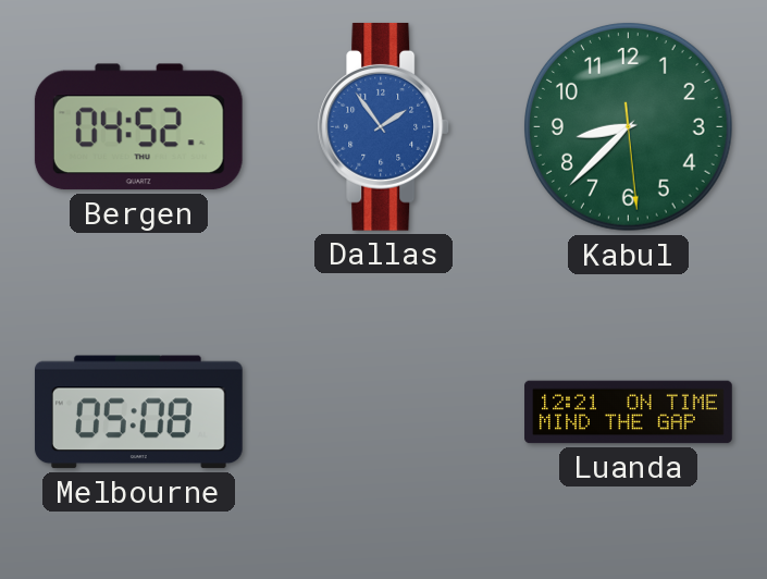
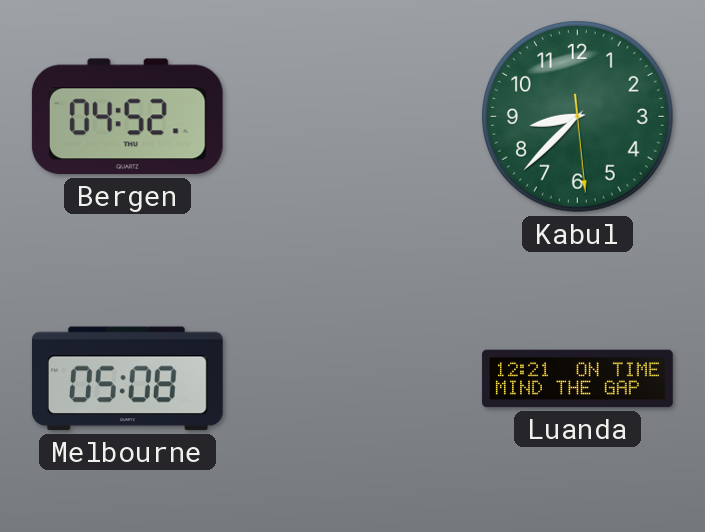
Dallas: 1:54 -> none
